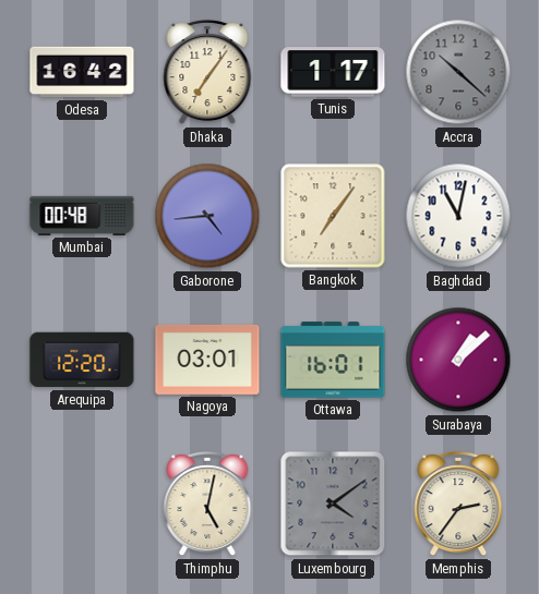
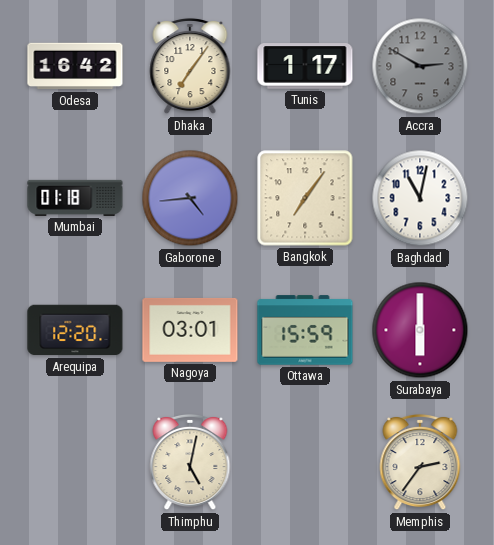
Accra: 10:22 -> 2:50
Mumbai: 00:48 -> 01:18
Ottawa: 16:01 -> 15:59
Surabaya: 1:08 -> 6:00
Luxembourg: 4:09 -> none
